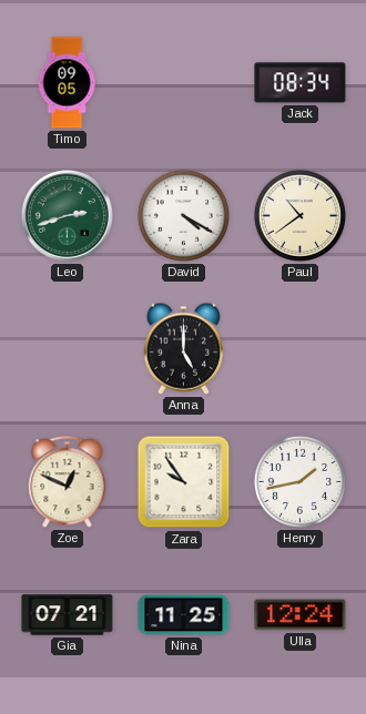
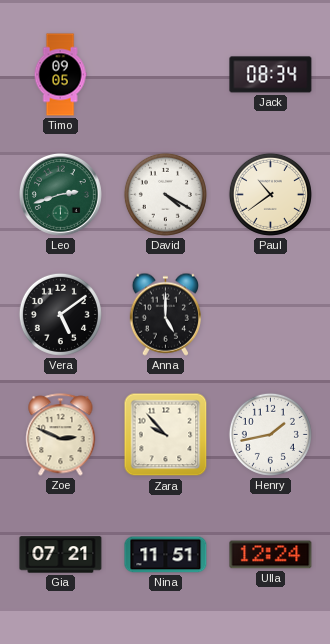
Vera: none -> 5:09
Zoe: 12:49 -> 2:49
Zara: 9:54 -> 9:53
Nina: 11:25 -> 11:51
